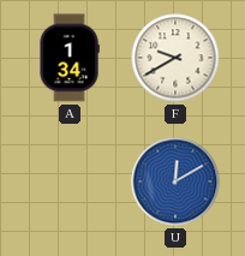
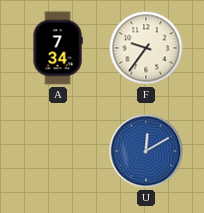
A: 1:34 -> 7:34
F: 9:40 -> 9:36
